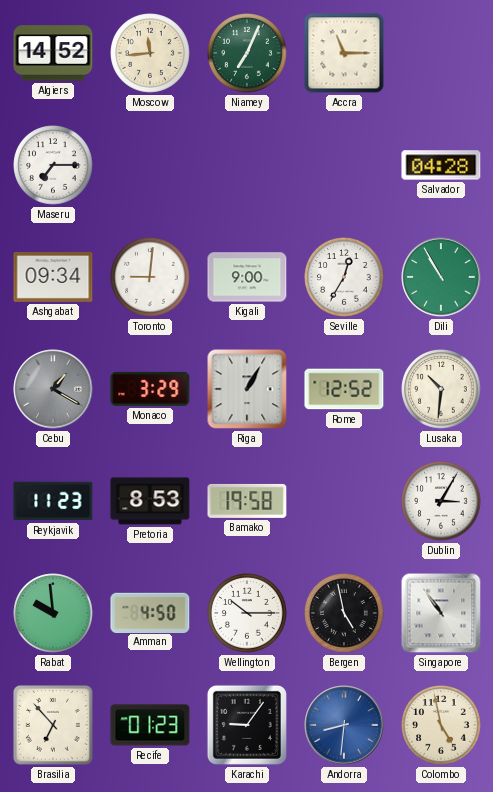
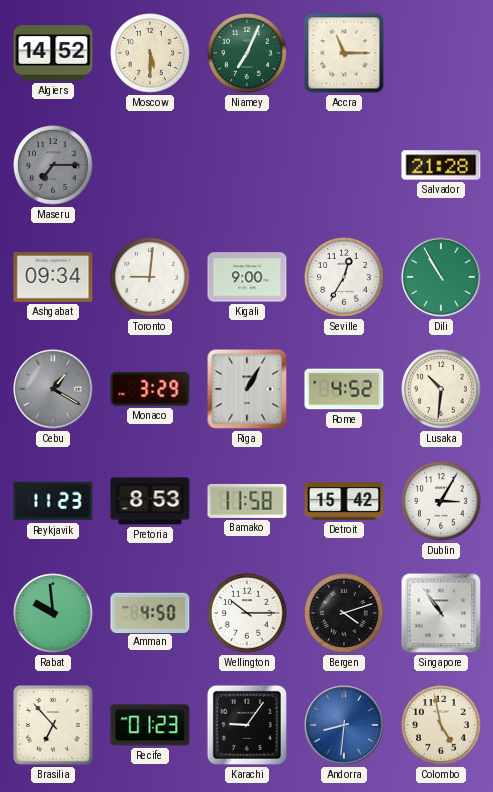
Moscow: 11:44 -> 5:30
Maseru dial: white -> grey
Salvador: 04:28 -> 21:28
Rome: 12:52 -> 4:52
Bamako: 19:58 -> 11:58
Detroit: none -> 15:42
Bergen: 4:58 -> 4:12
